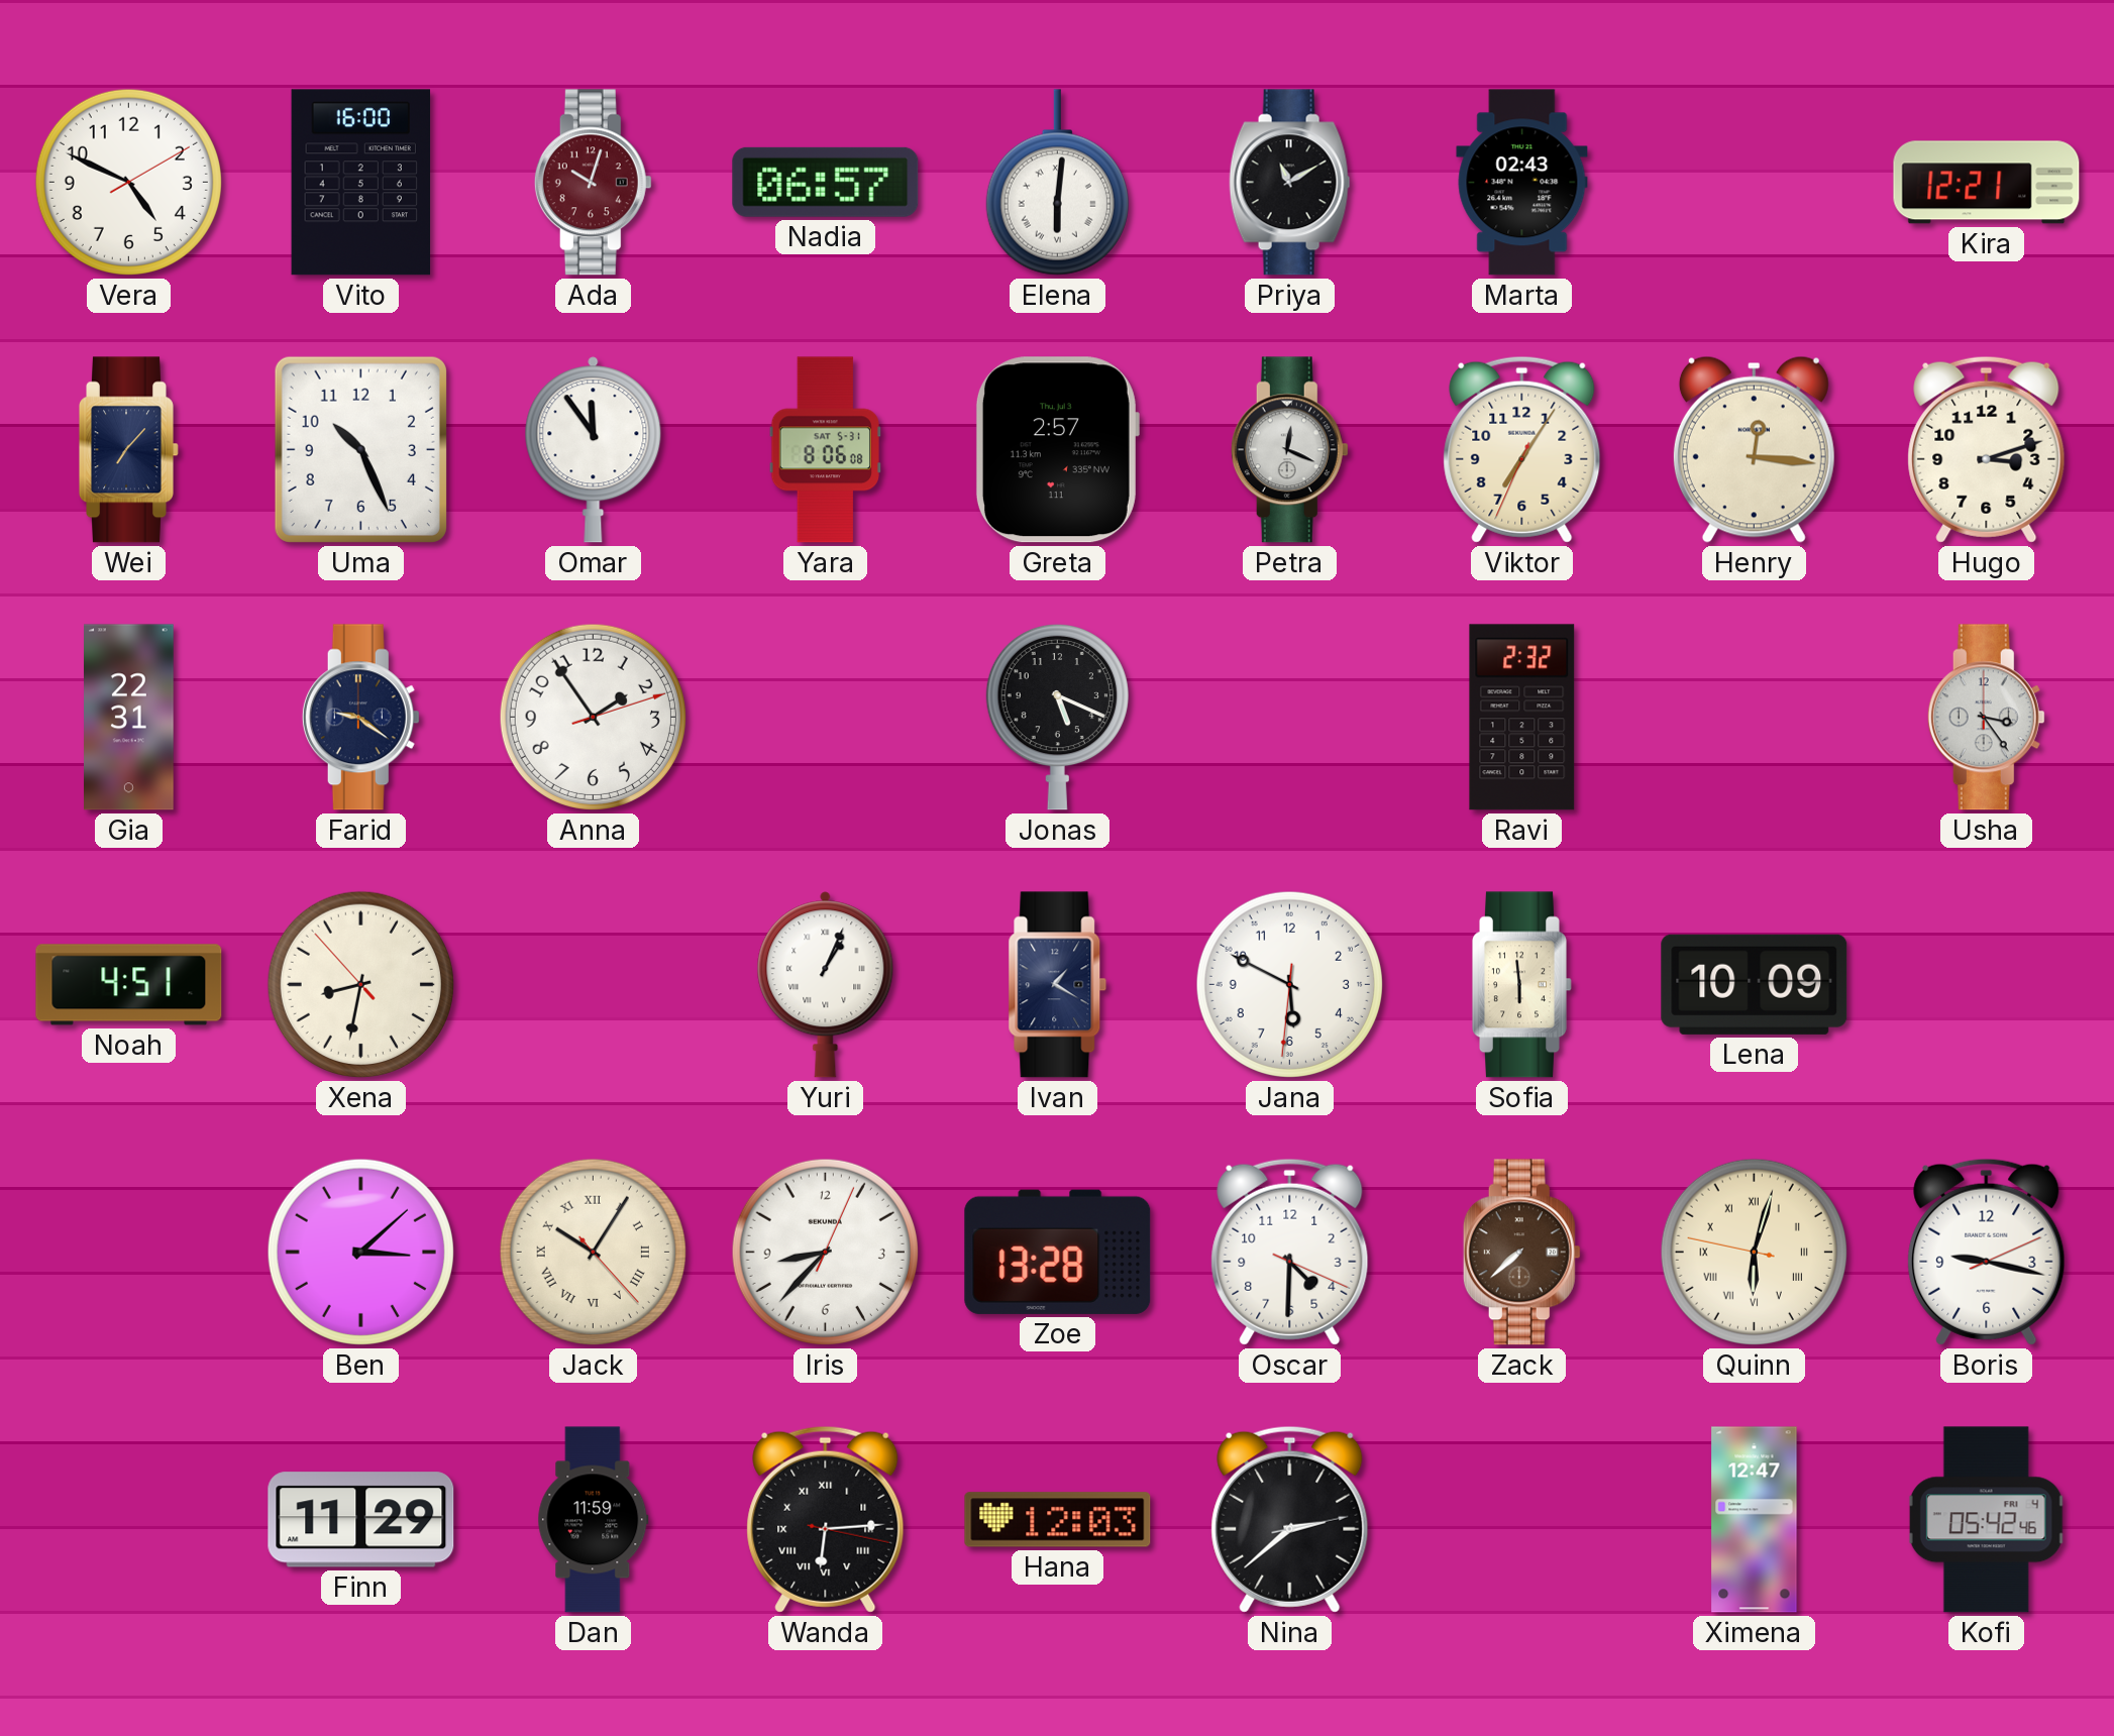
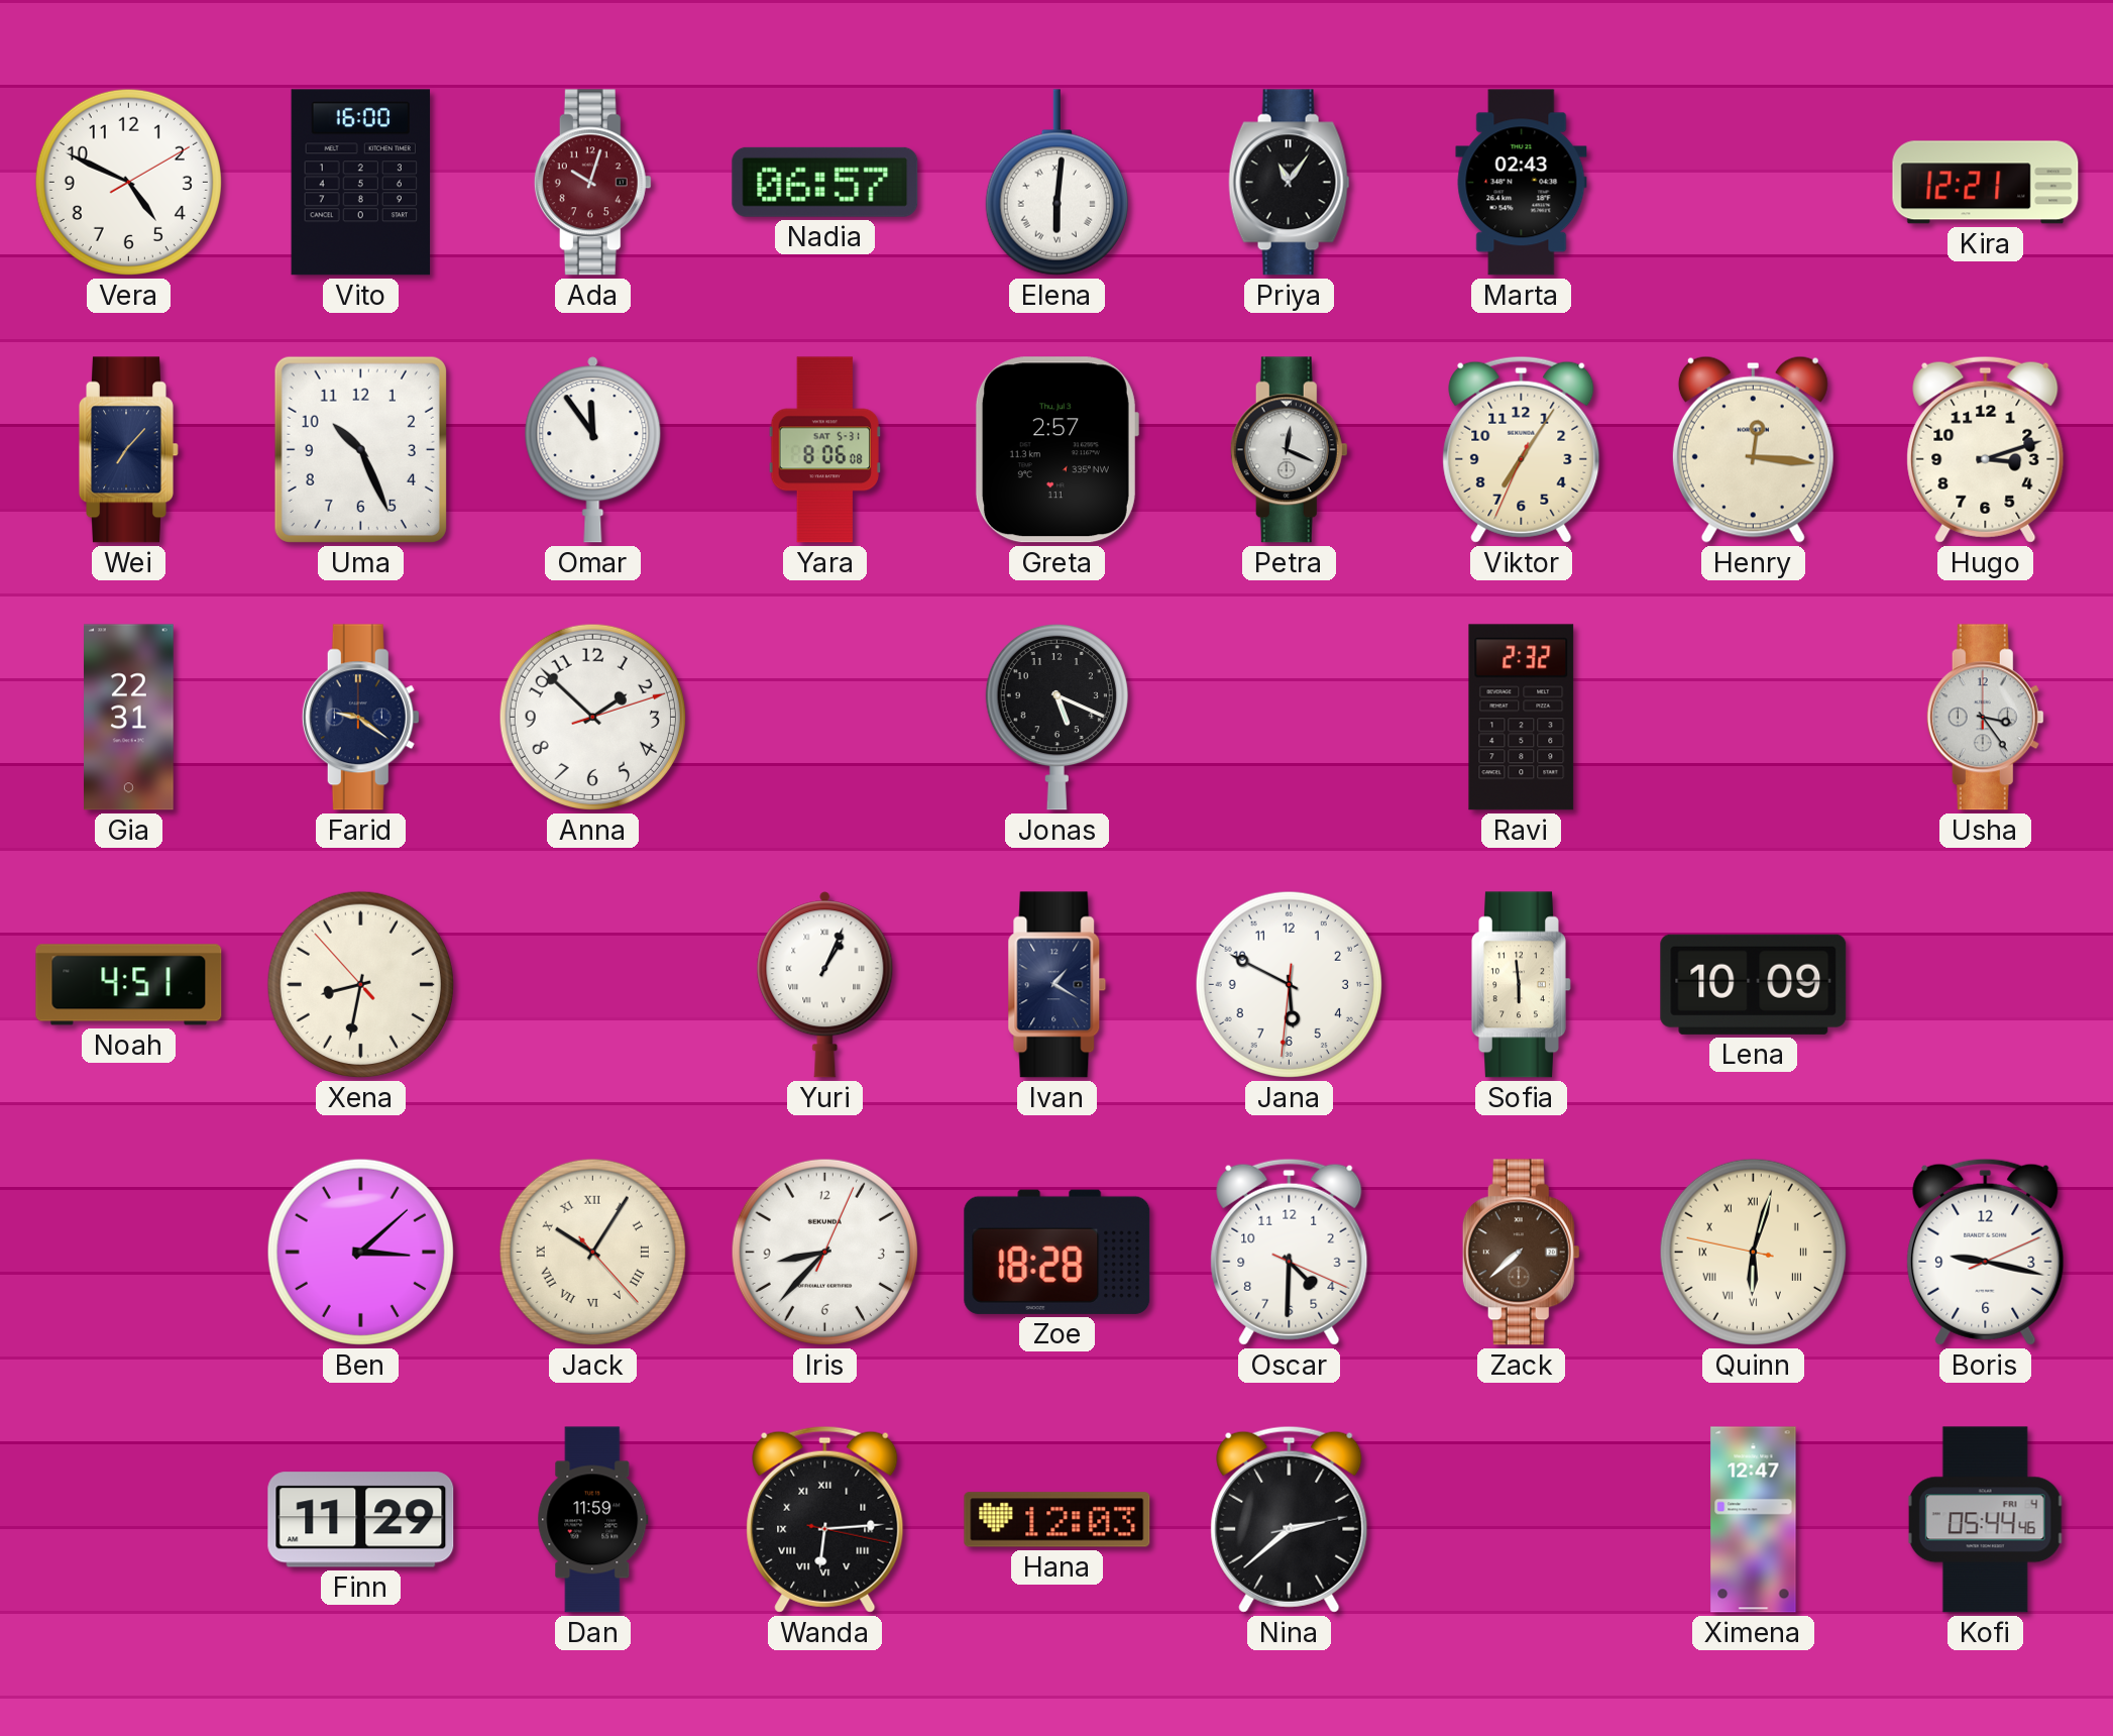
Priya: 11:10 -> 11:06
Anna: 1:54 -> 1:52
Zoe: 13:28 -> 18:28
Kofi: 05:42 -> 05:44
